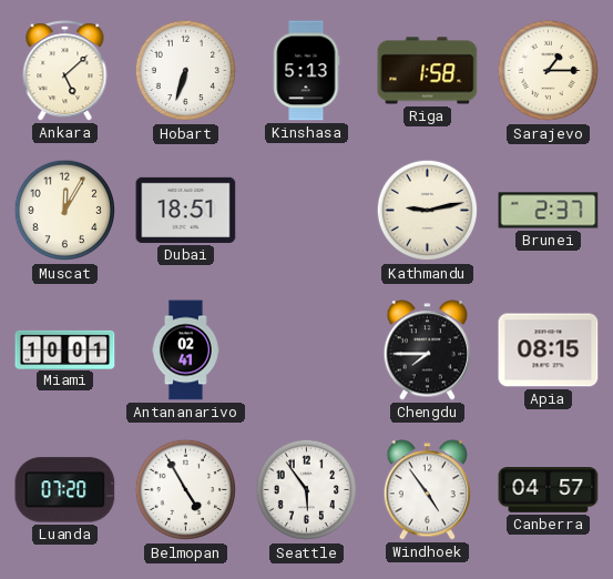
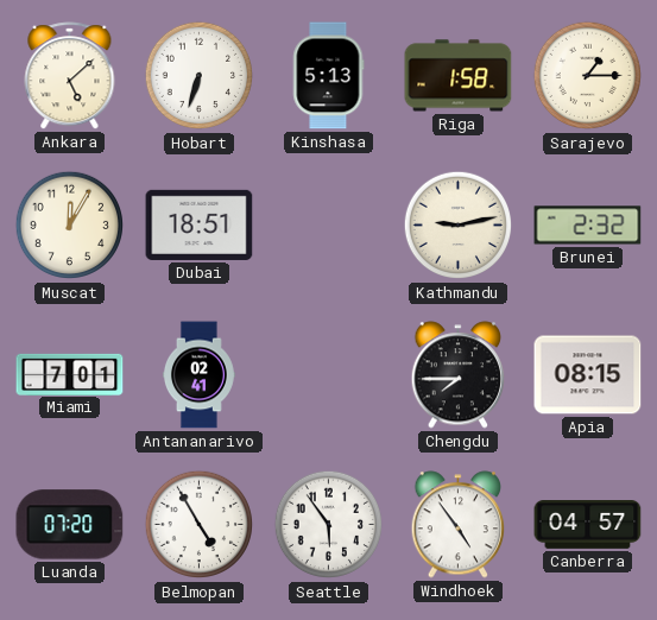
Brunei: 2:37 -> 2:32
Miami: 10:01 -> 7:01
